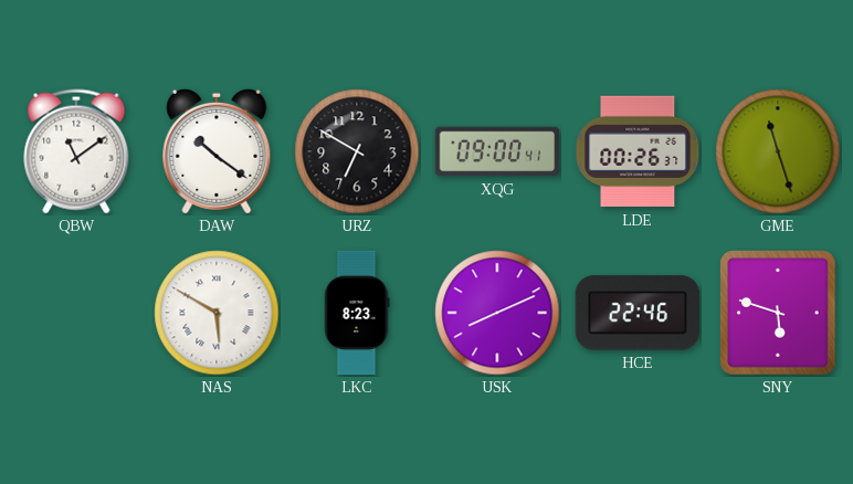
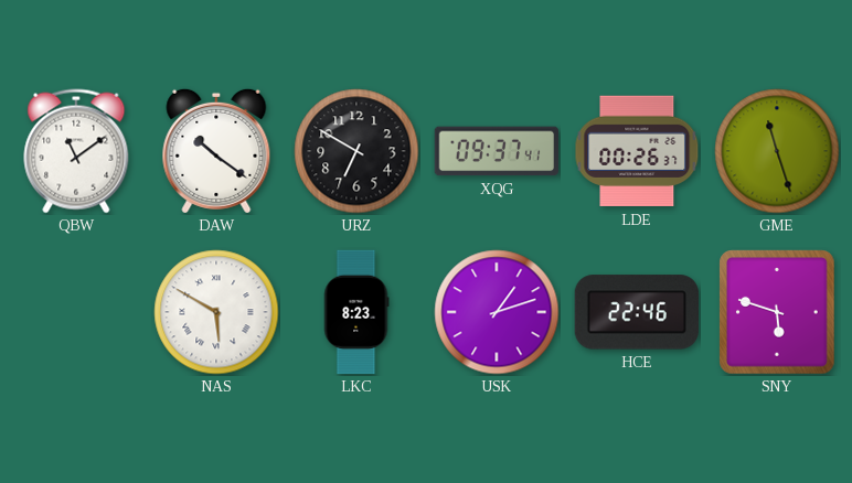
XQG: 09:00 -> 09:37
USK: 8:11 -> 1:12
